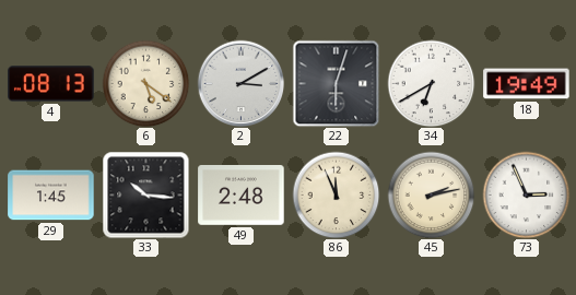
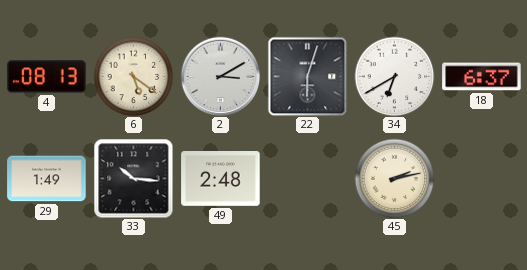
18: 19:49 -> 6:37
29: 1:45 -> 1:49
86: 11:56 -> none
73: 2:56 -> none
